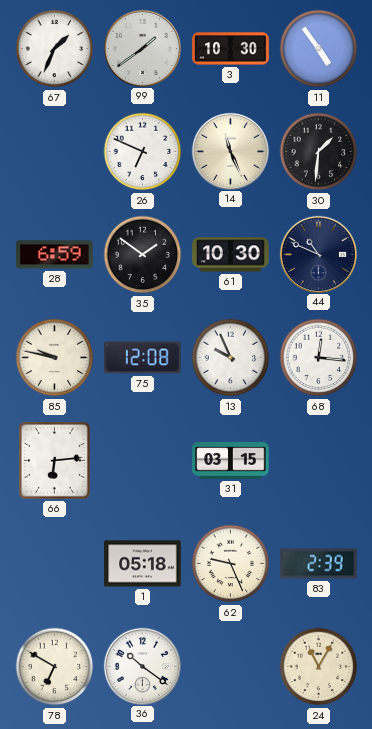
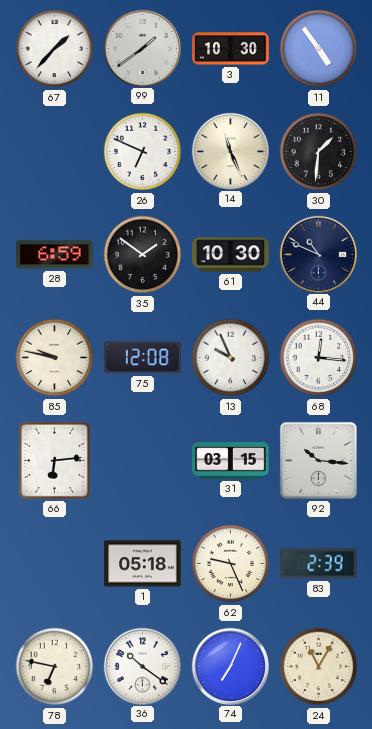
67: 1:34 -> 1:37
92: none -> 10:16
78: 6:50 -> 6:47
74: none -> 7:04
